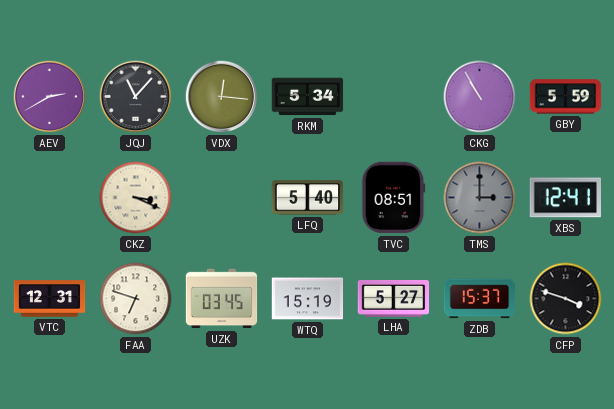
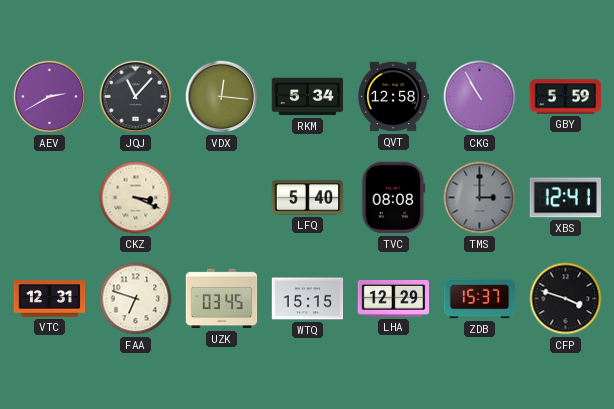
QVT: none -> 12:58
TVC: 08:51 -> 08:08
WTQ: 15:19 -> 15:15
LHA: 5:27 -> 12:29
